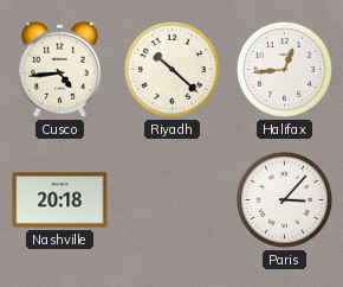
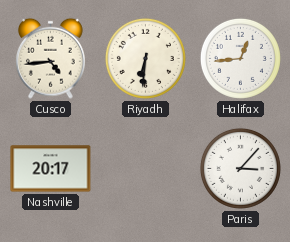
Riyadh: 10:22 -> 6:31
Nashville: 20:18 -> 20:17
